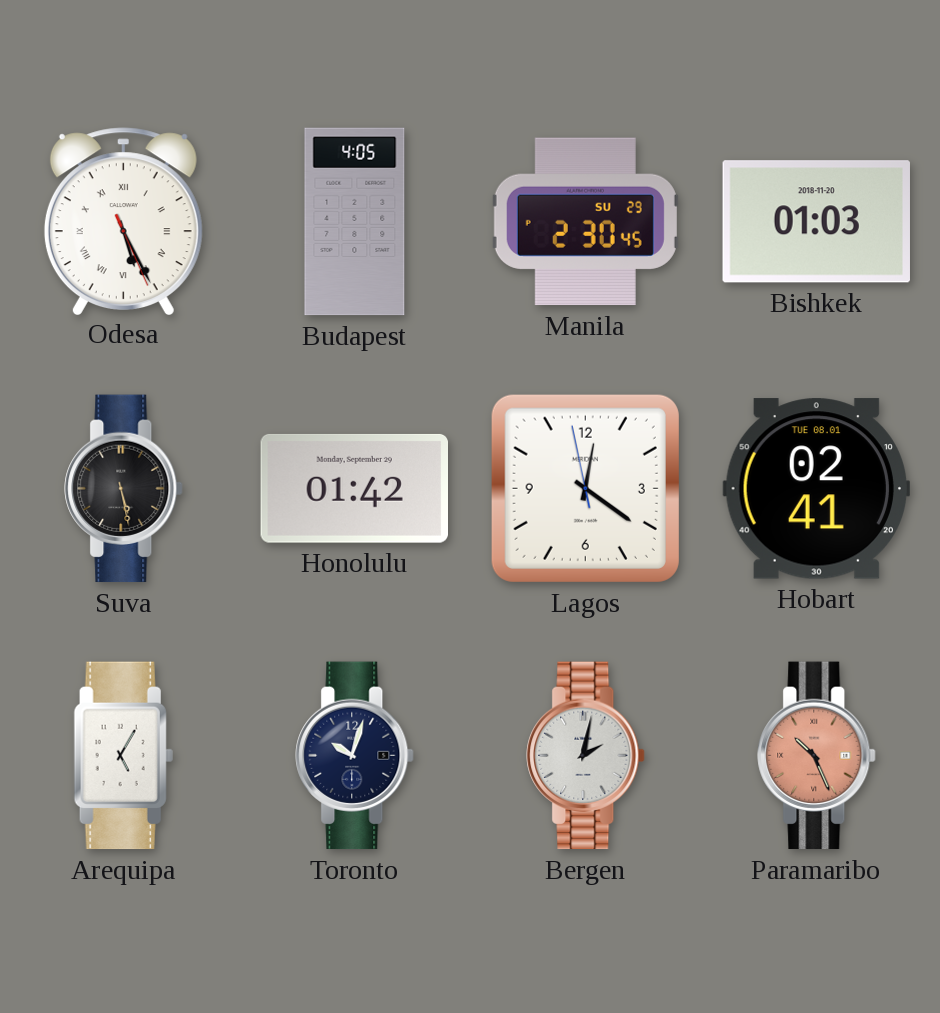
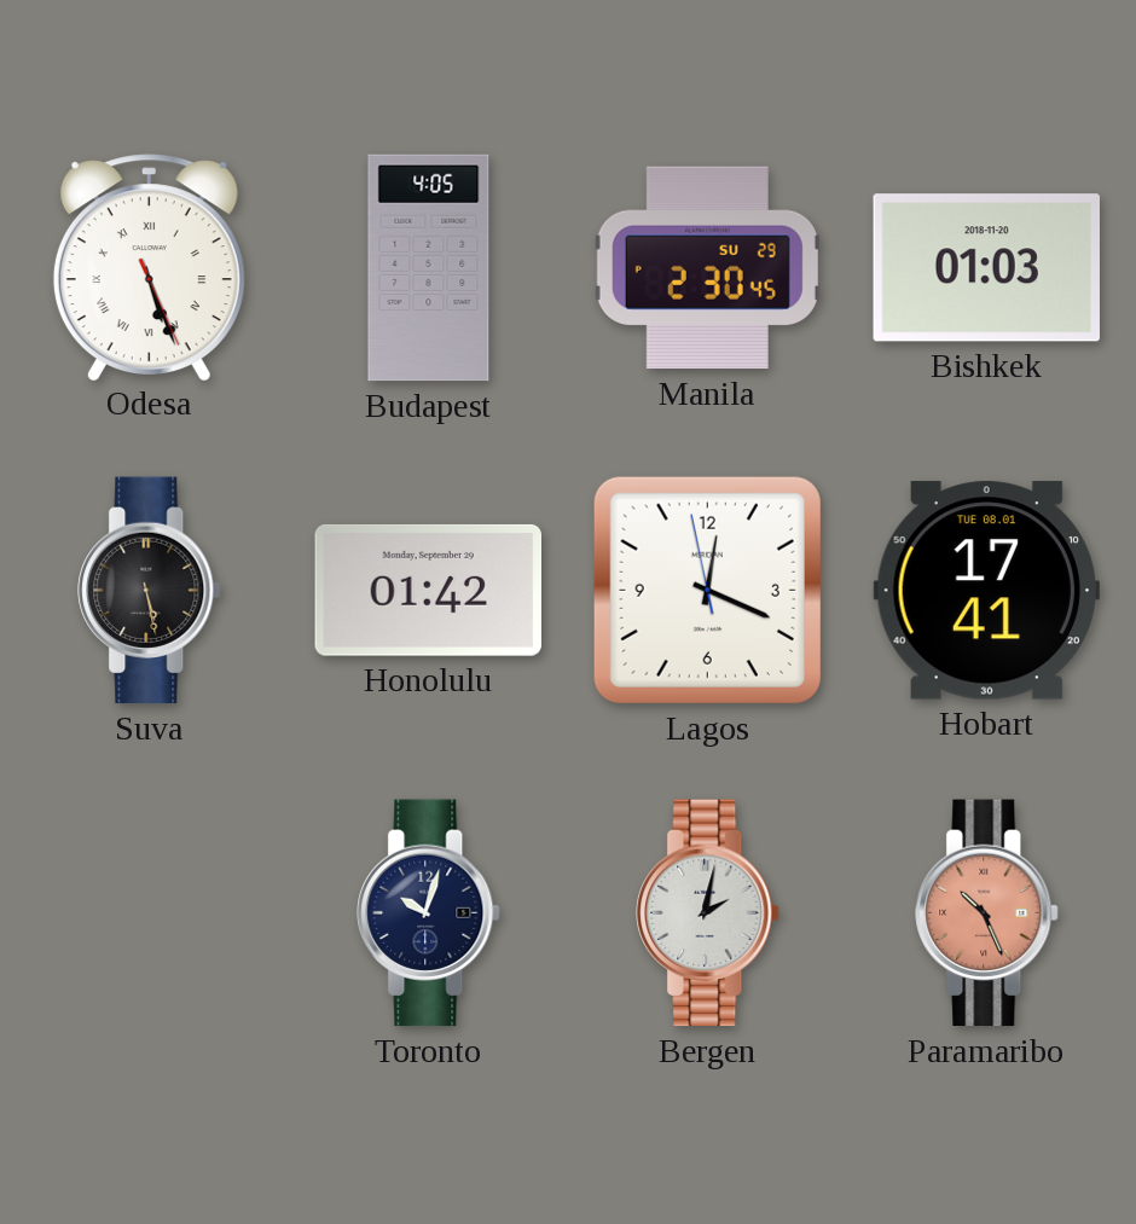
Odesa: 5:25 -> 5:26
Lagos: 12:20 -> 12:18
Hobart: 02:41 -> 17:41
Arequipa: 5:05 -> none
